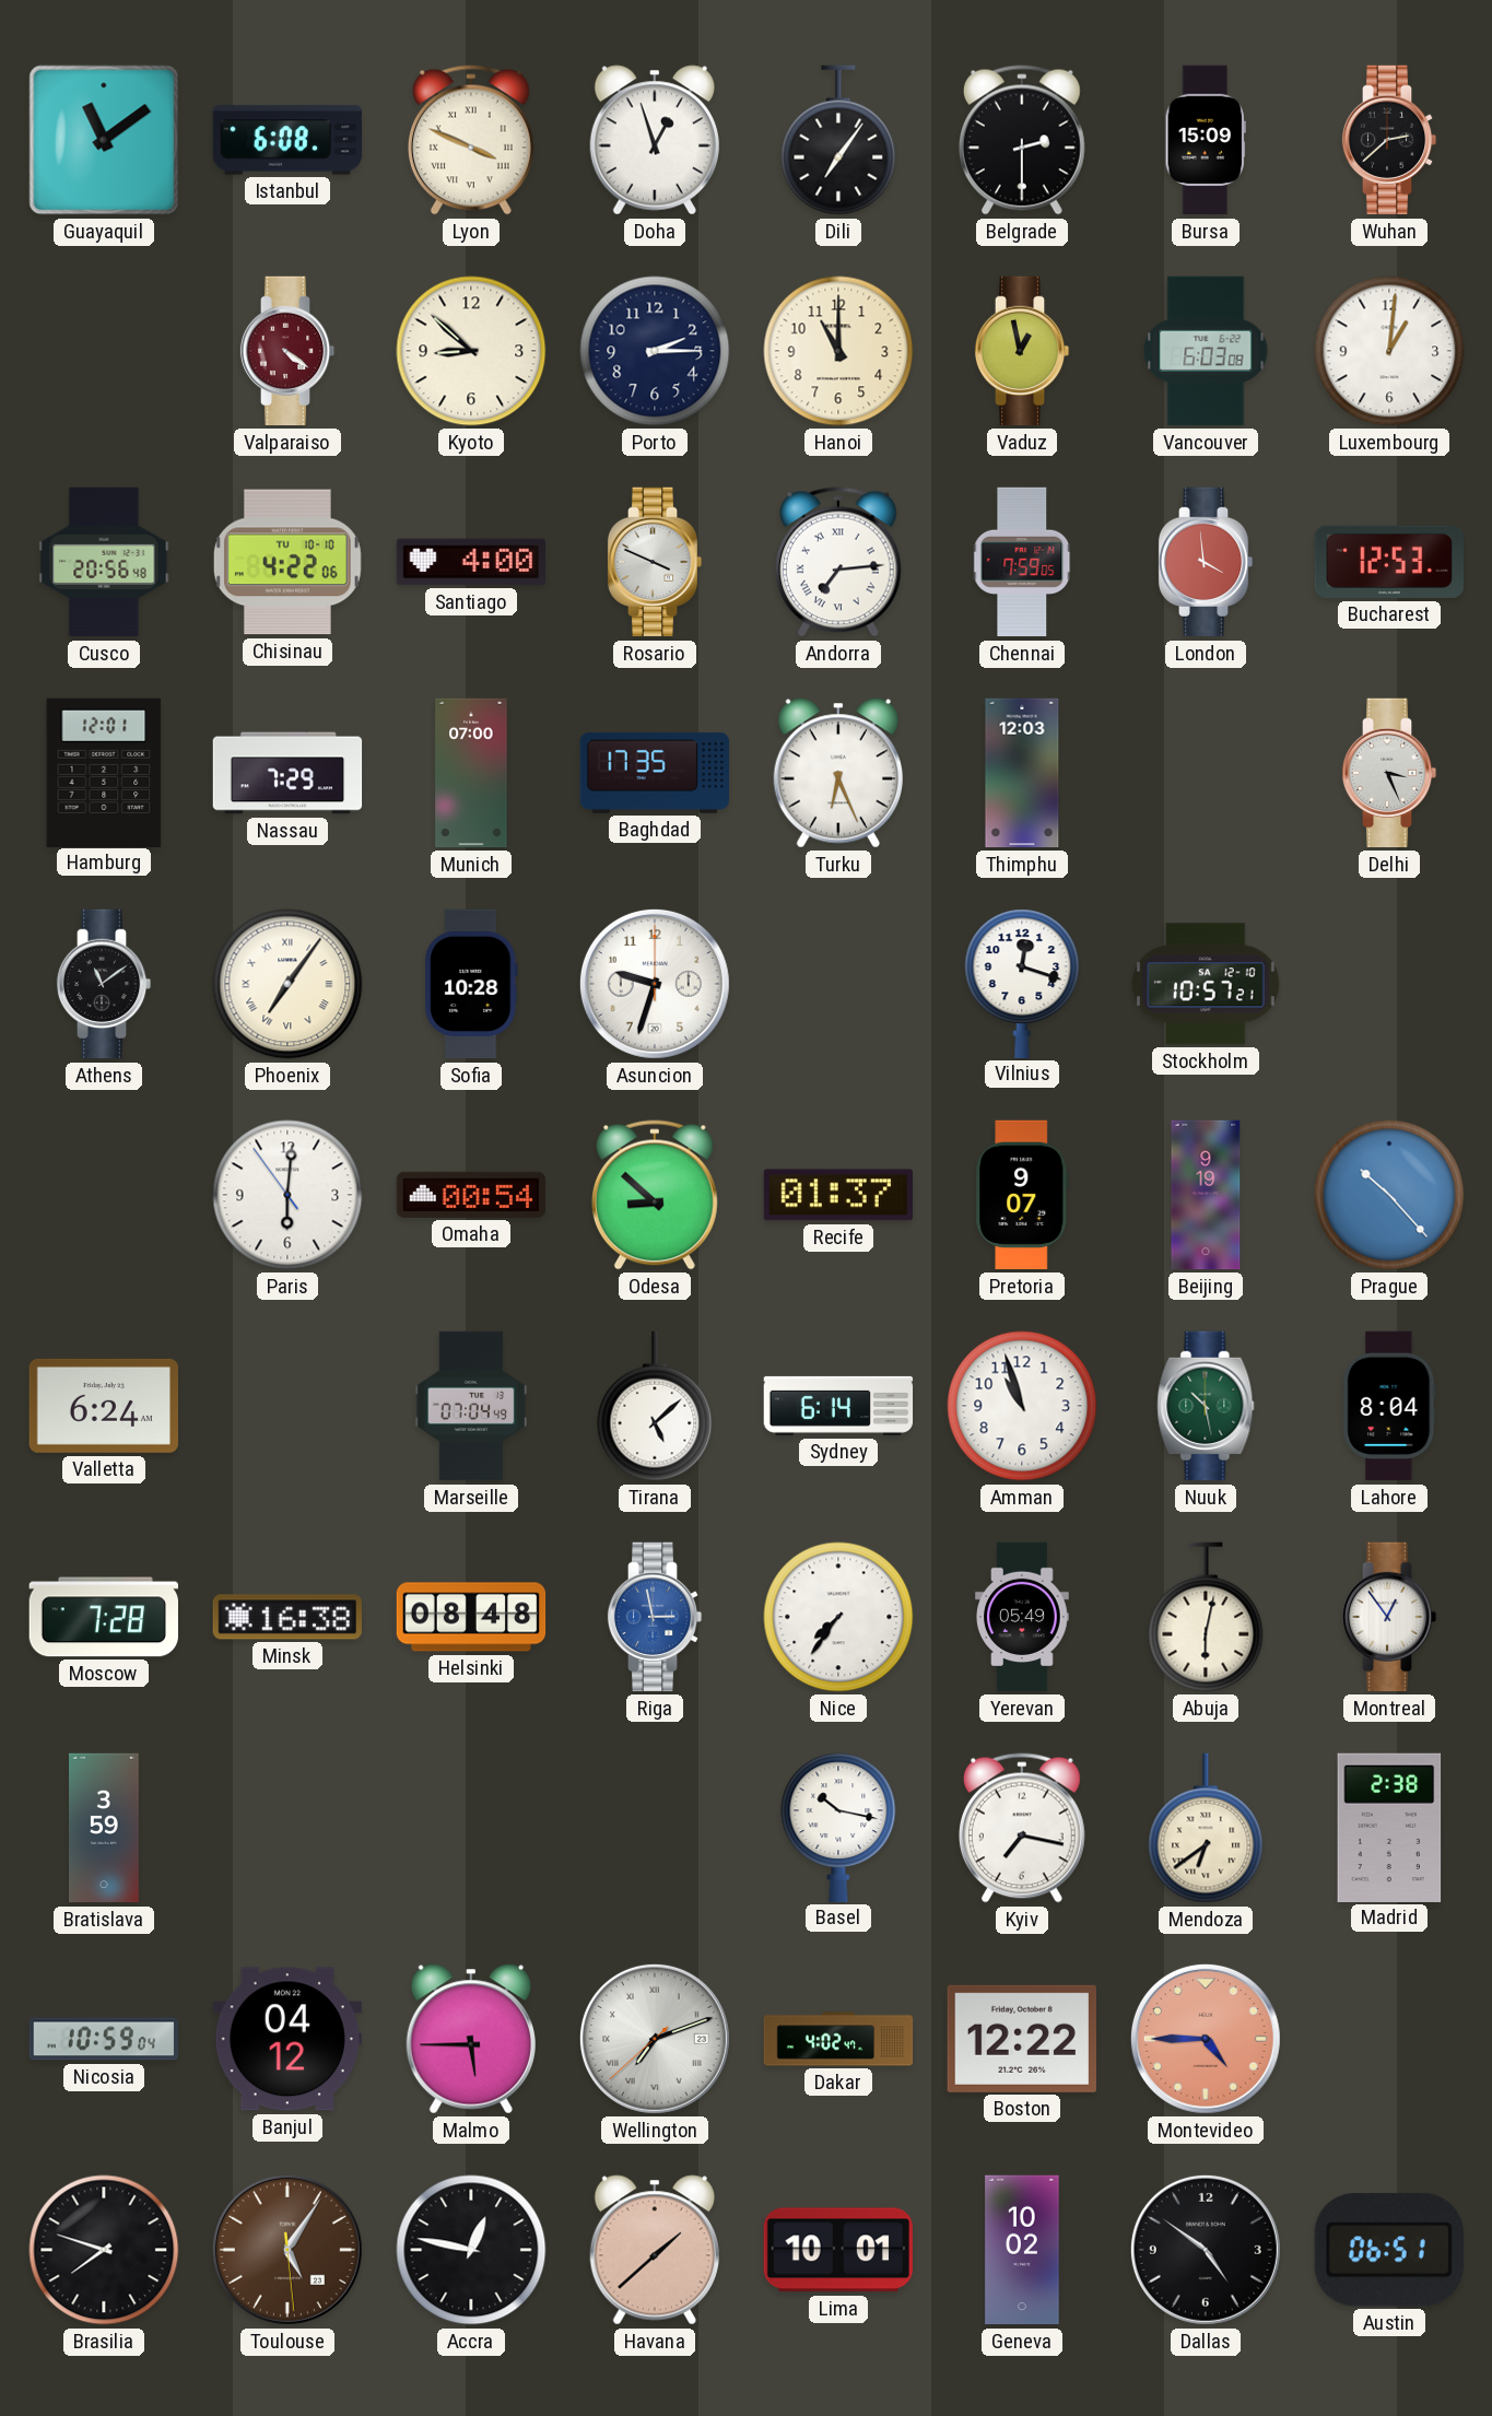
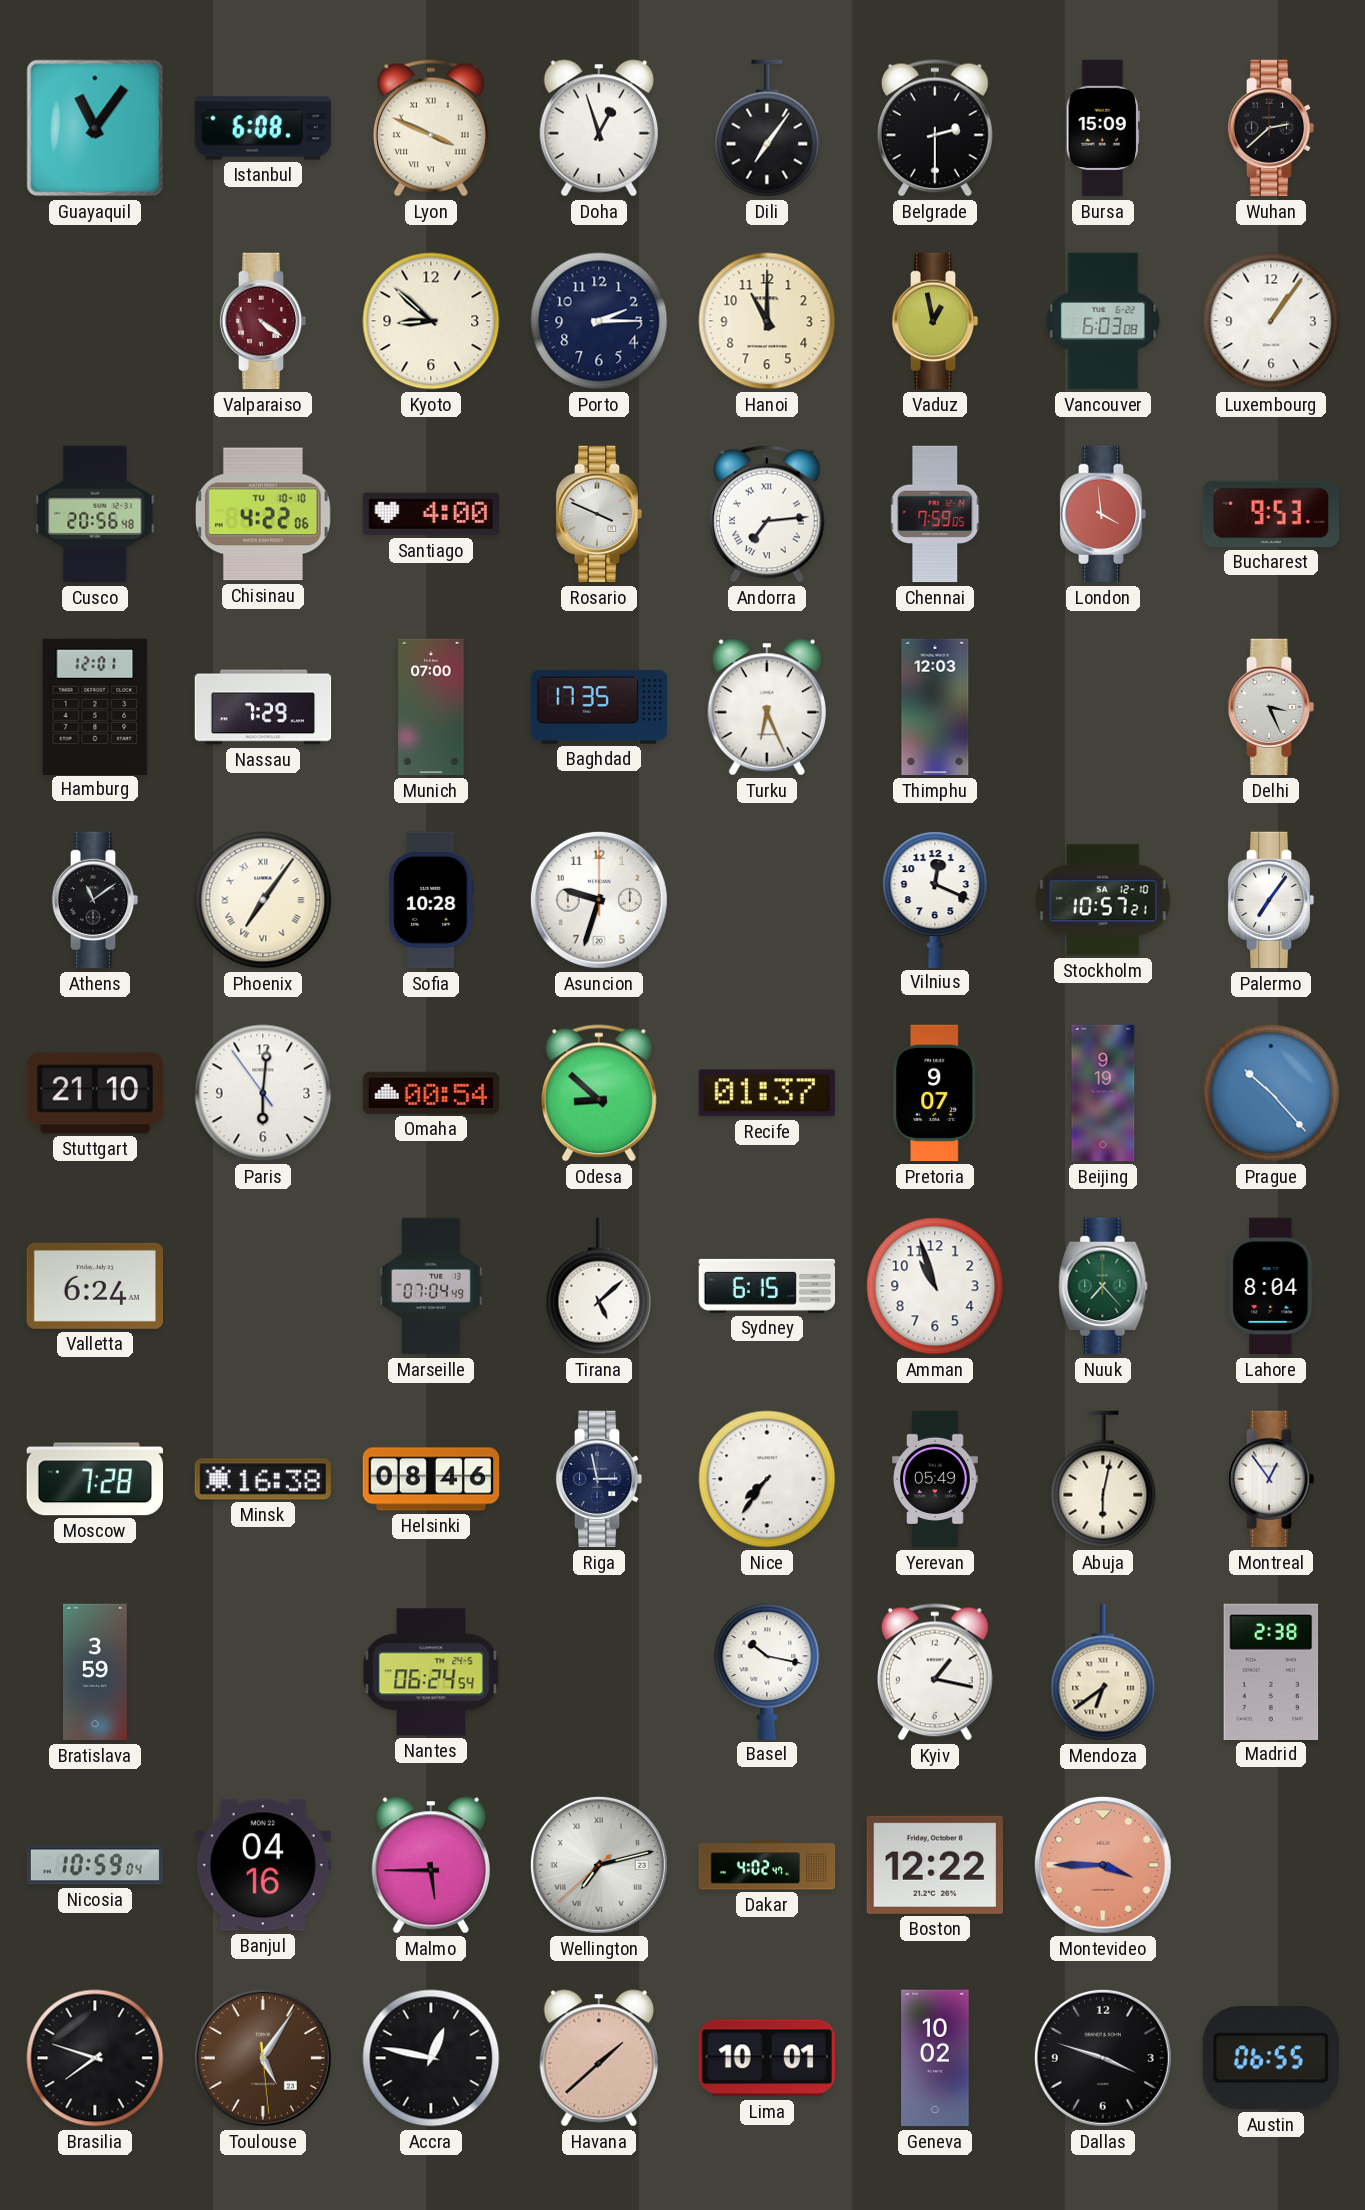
Guayaquil: 11:09 -> 11:06
Luxembourg: 1:01 -> 1:06
Bucharest: 12:53 -> 9:53
Vilnius: 12:18 -> 12:19
Palermo: none -> 7:06
Stuttgart: none -> 21:10
Sydney: 6:14 -> 6:15
Nuuk: 10:28 -> 7:23
Helsinki: 08:48 -> 08:46
Riga dial: blue -> navy
Nantes: none -> 06:24
Kyiv: 7:17 -> 1:17
Banjul: 04:12 -> 04:16
Wellington: 7:11 -> 7:12
Montevideo: 4:45 -> 3:45
Dallas: 4:51 -> 3:48
Austin: 06:51 -> 06:55
